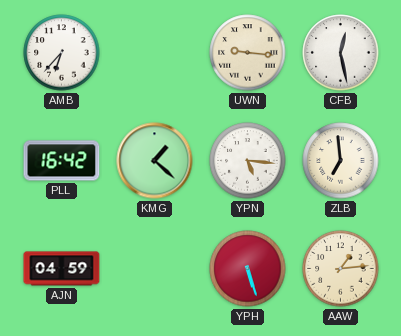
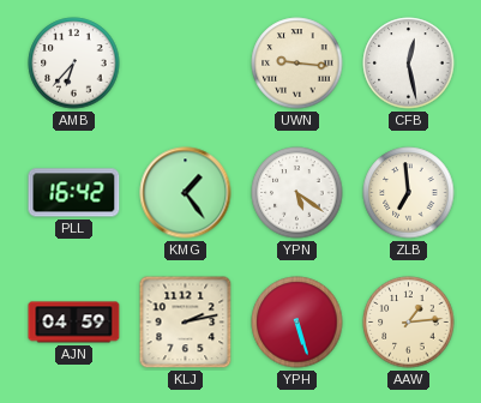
KMG: 1:22 -> 1:24
YPN: 5:16 -> 5:21
KLJ: none -> 2:13
